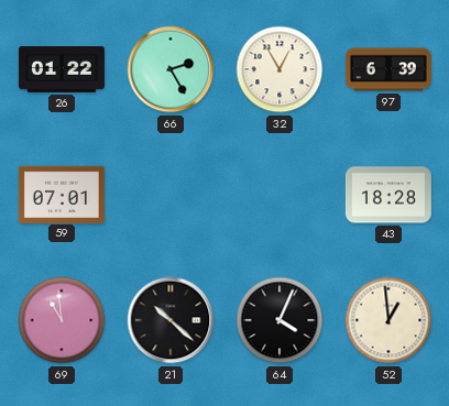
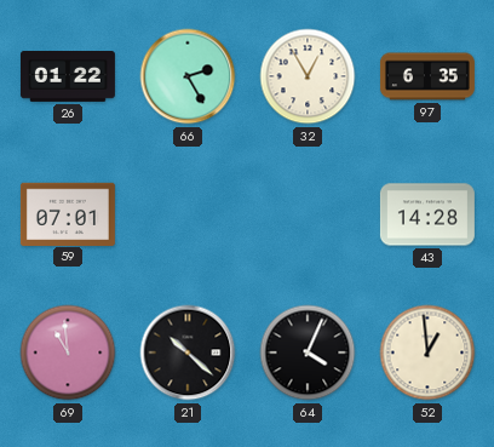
97: 6:39 -> 6:35
43: 18:28 -> 14:28
